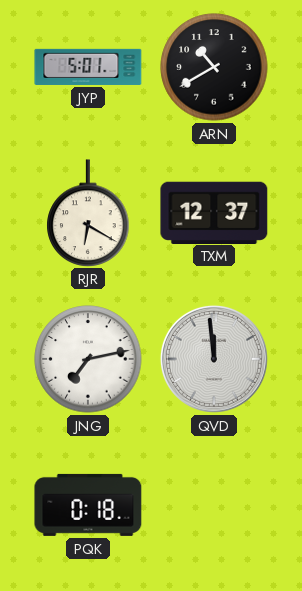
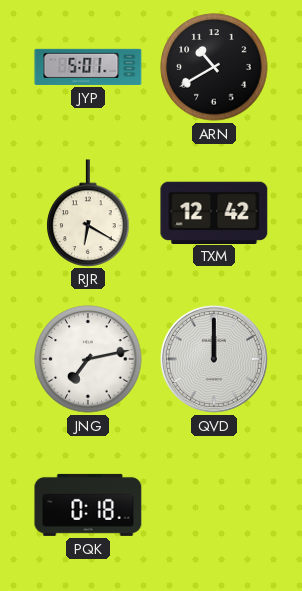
TXM: 12:37 -> 12:42
QVD: 11:59 -> 12:00
